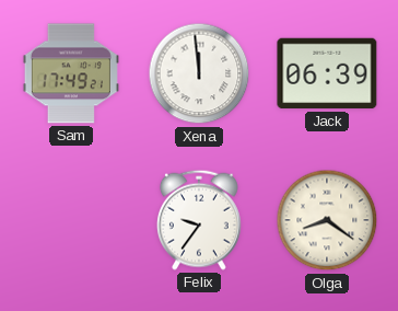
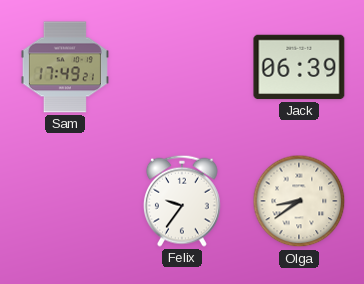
Xena: 11:59 -> none
Olga: 8:21 -> 8:39
